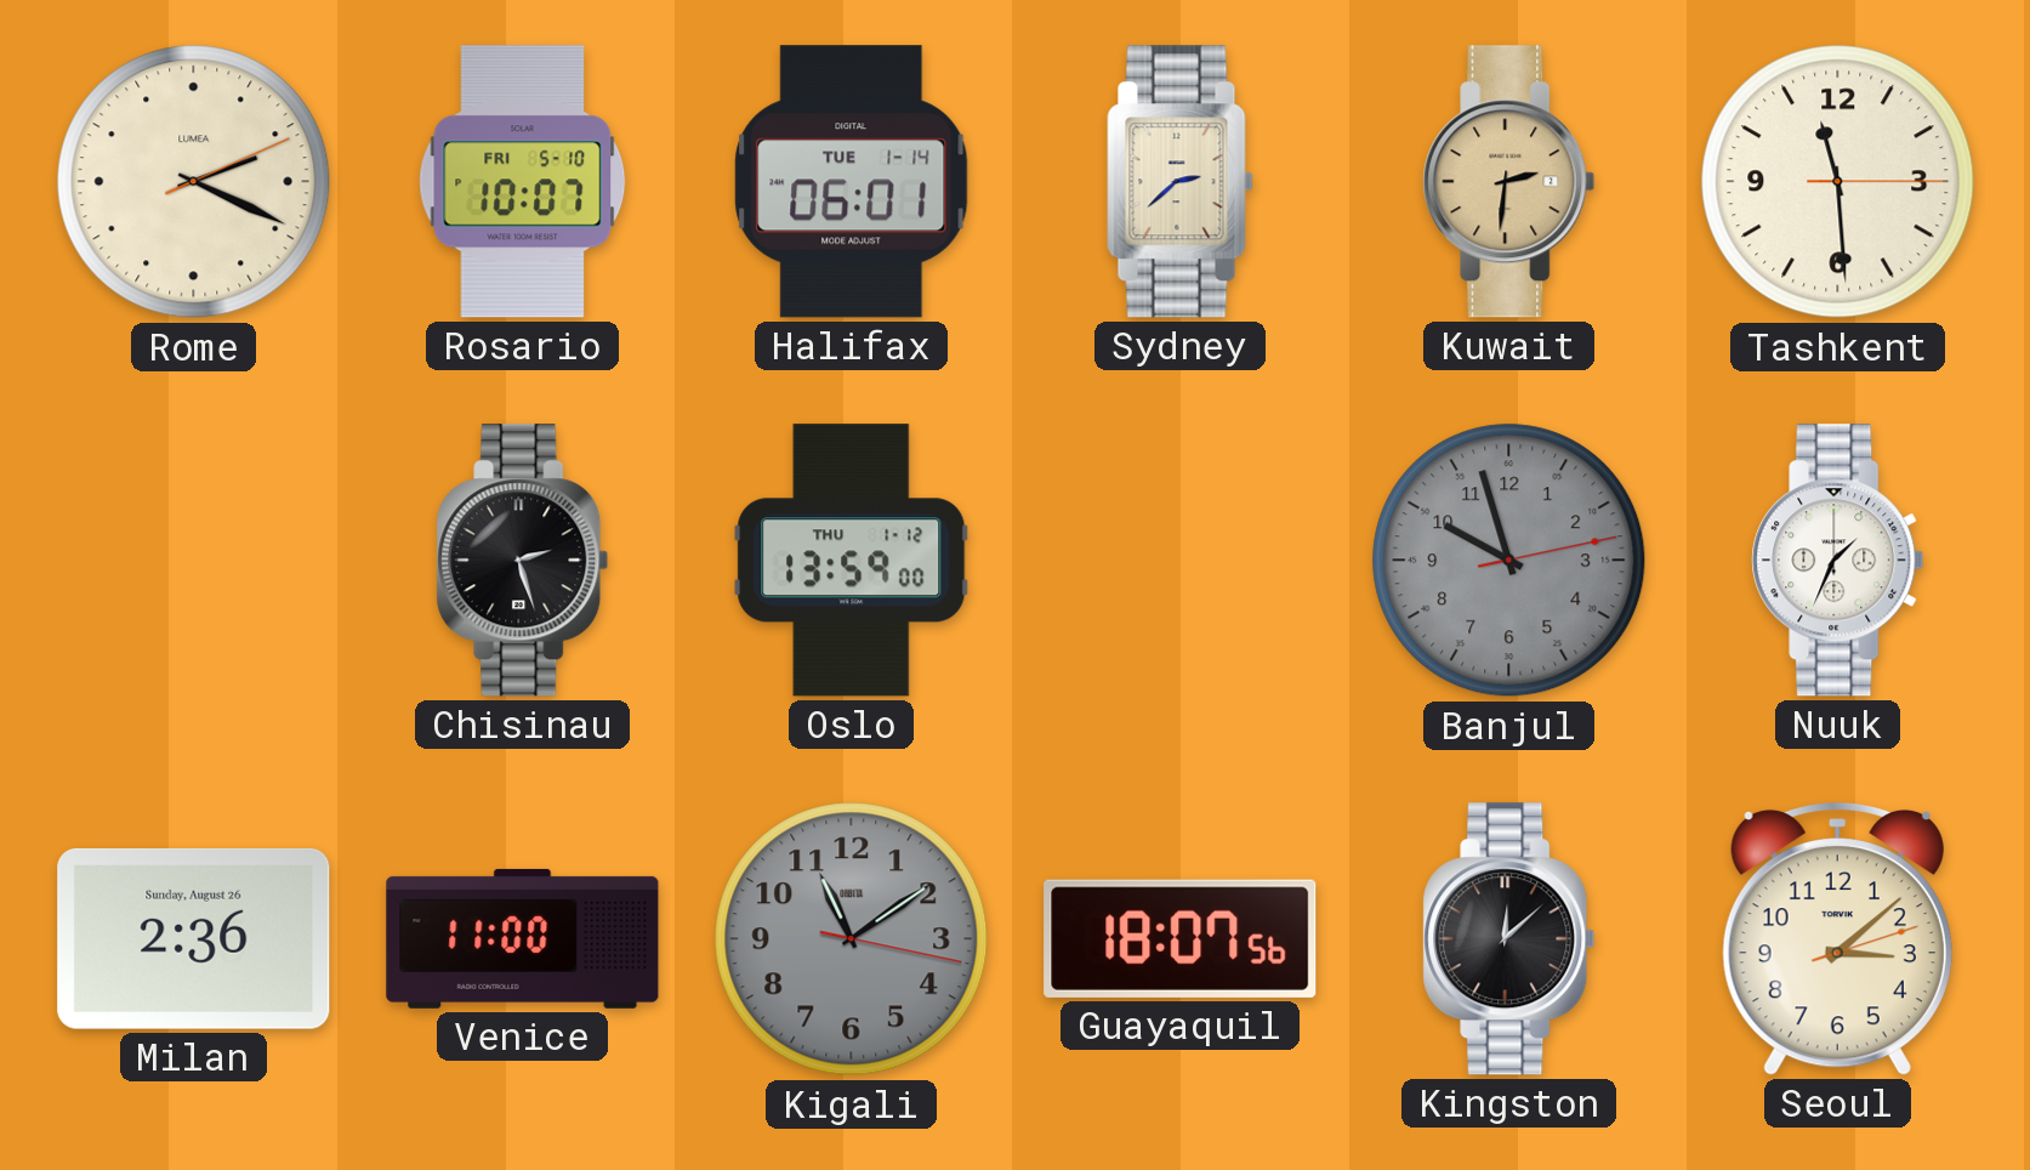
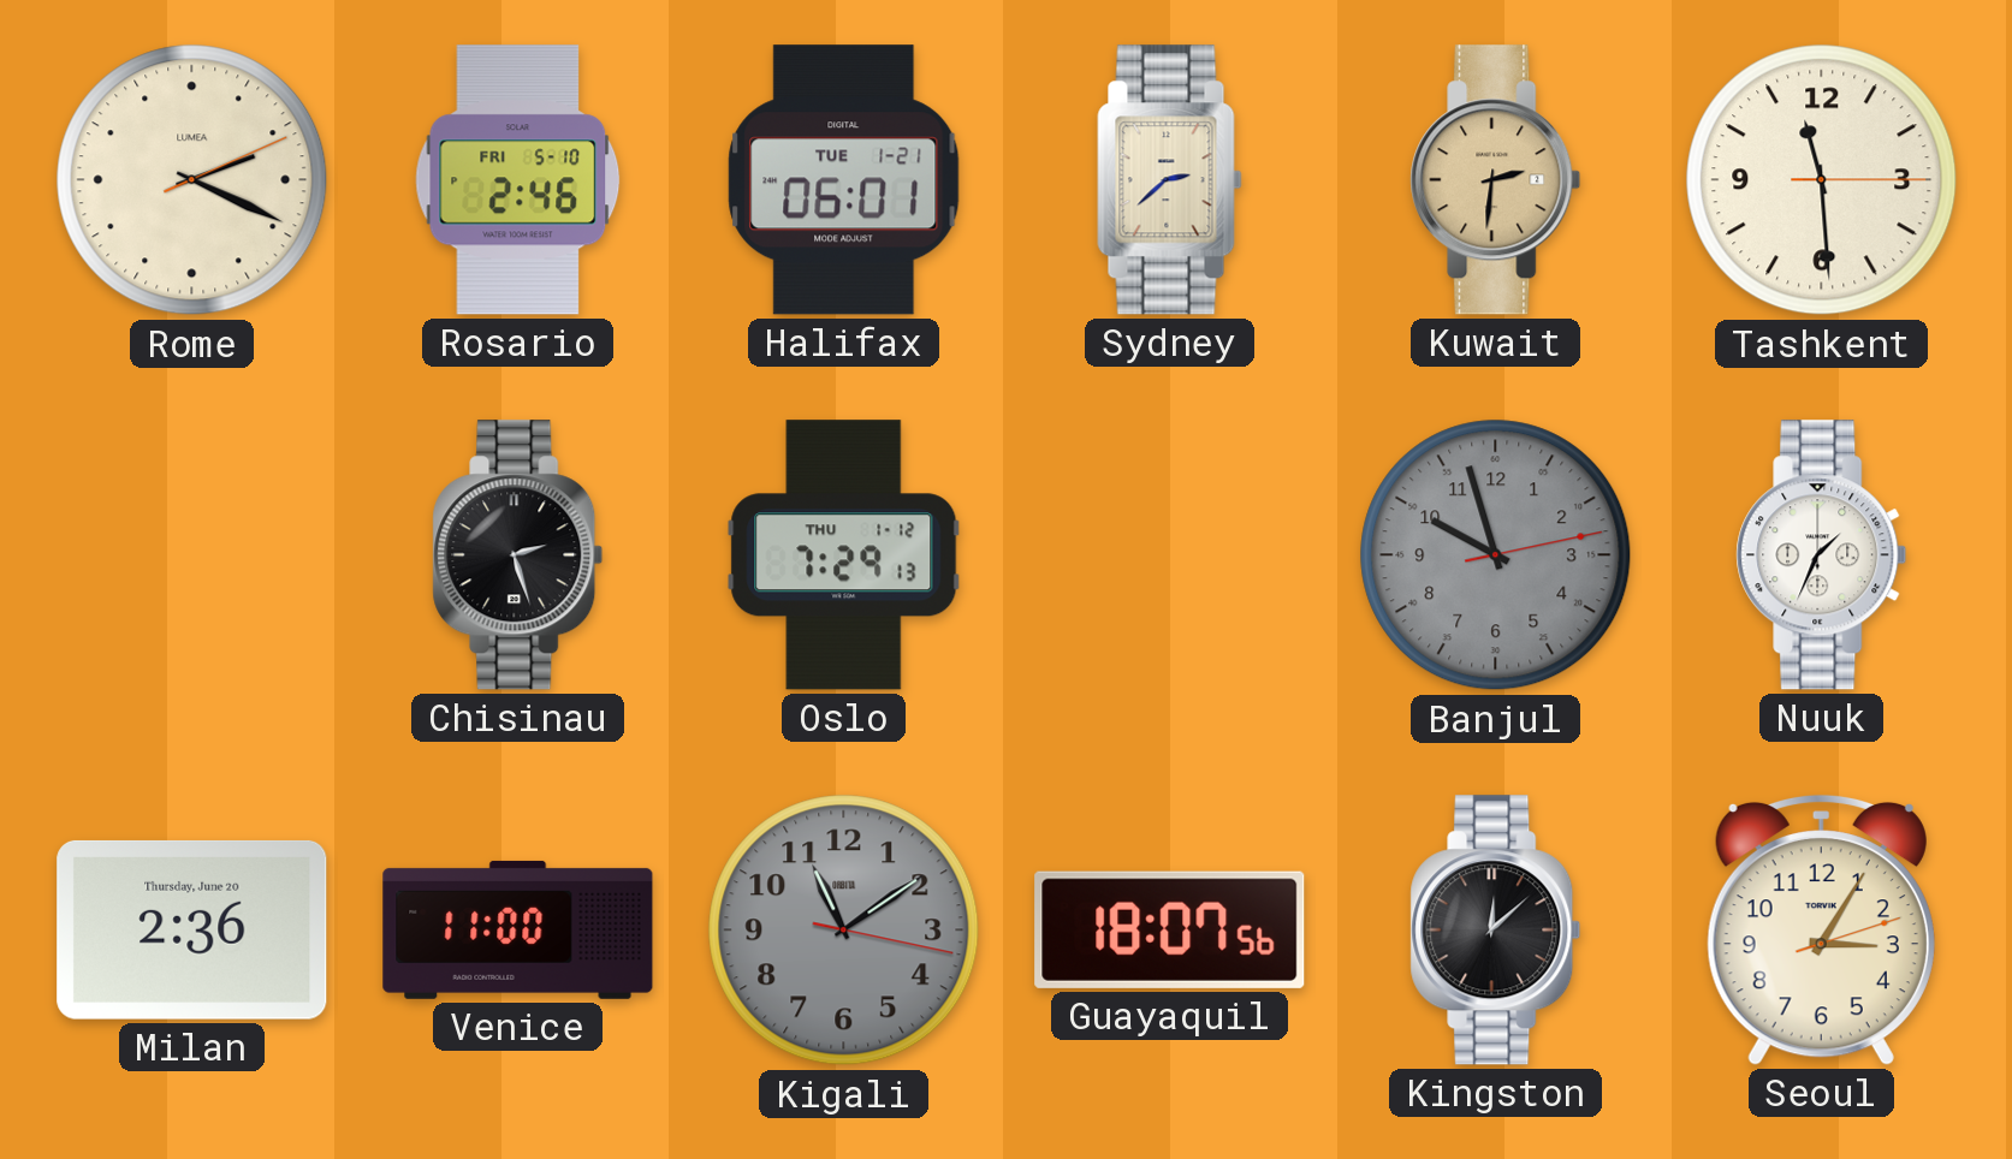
Rosario: 10:07 -> 2:46
Halifax date: TUE 1-14 -> TUE 1-21
Oslo: 13:59 -> 7:29
Milan date: Sunday, August 26 -> Thursday, June 20
Seoul: 3:08 -> 3:05
